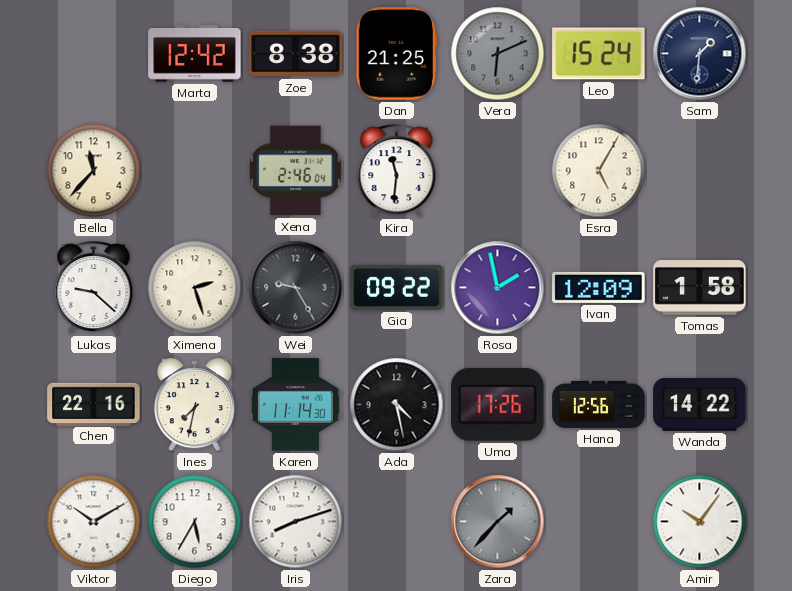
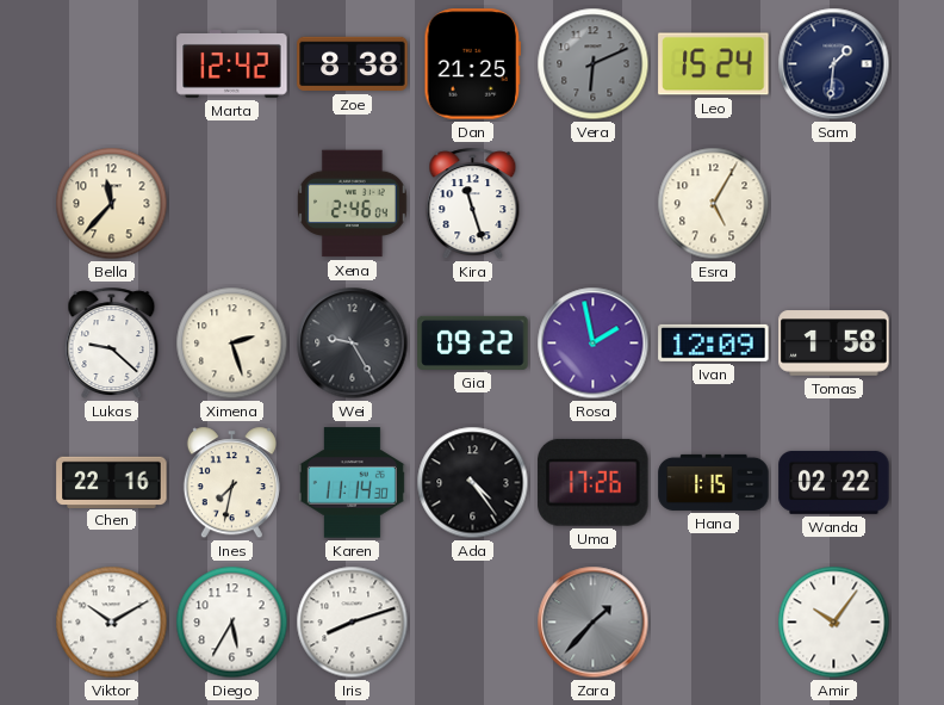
Kira: 11:31 -> 11:27
Ada: 4:28 -> 4:24
Hana: 12:56 -> 1:15
Wanda: 14:22 -> 02:22
